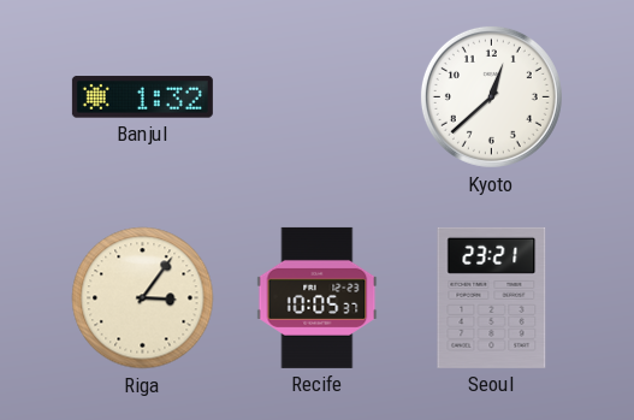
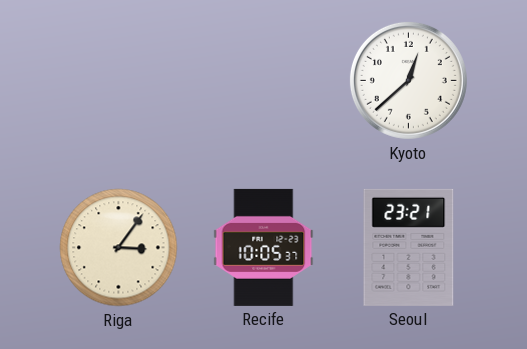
Banjul: 1:32 -> none
